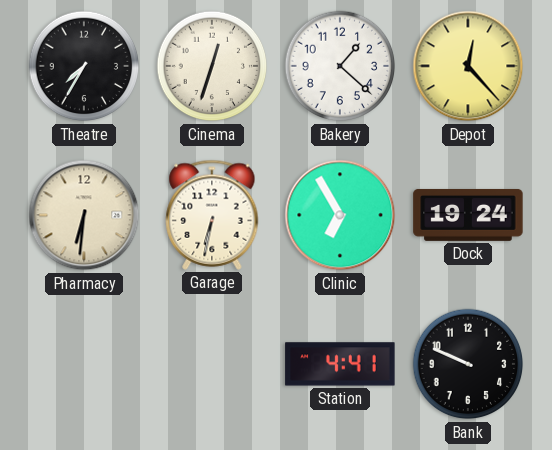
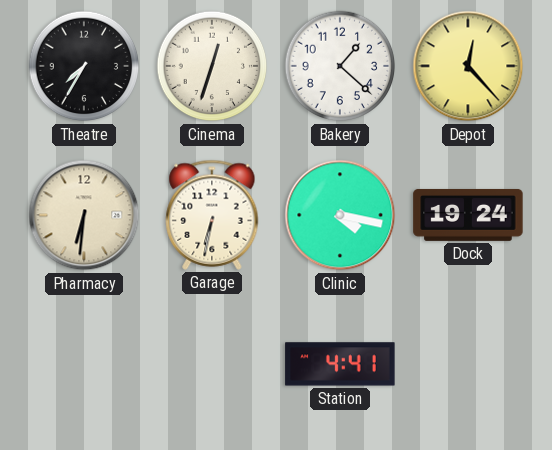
Clinic: 6:55 -> 4:17
Bank: 9:49 -> none
